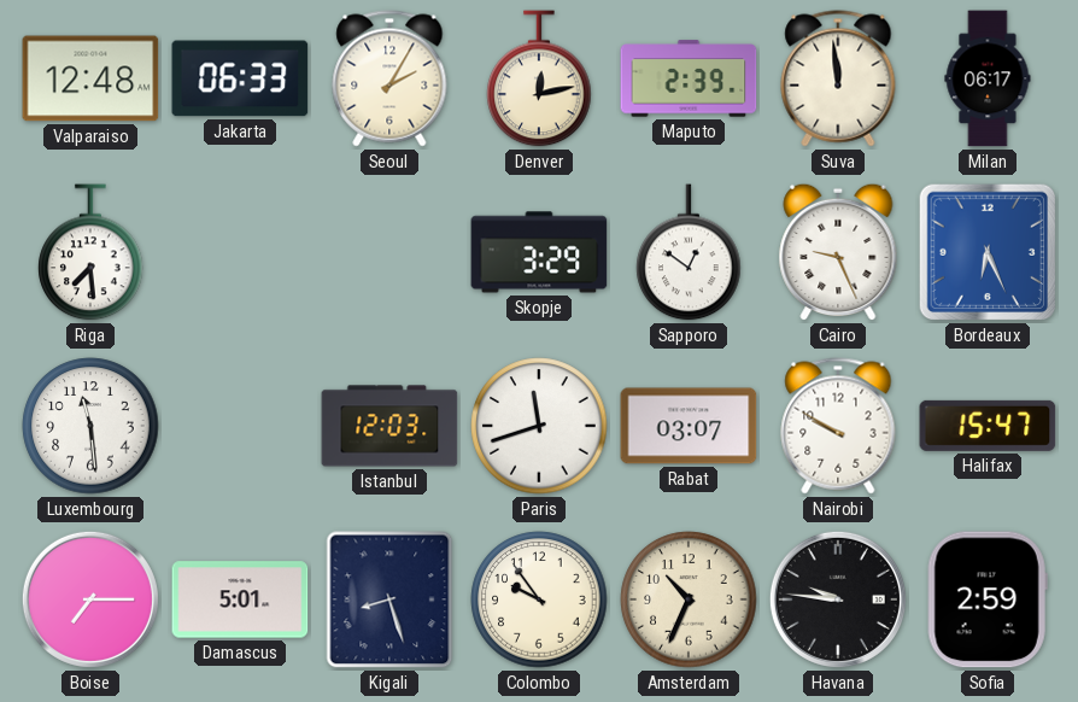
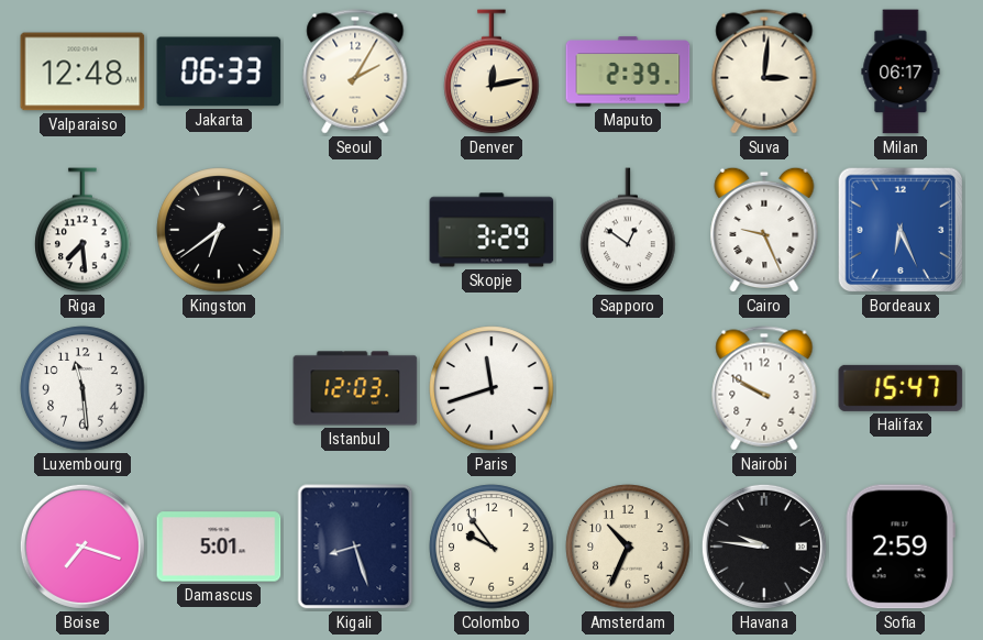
Suva: 11:59 -> 3:01
Kingston: none -> 6:39
Rabat: 03:07 -> none
Boise: 7:15 -> 7:18
